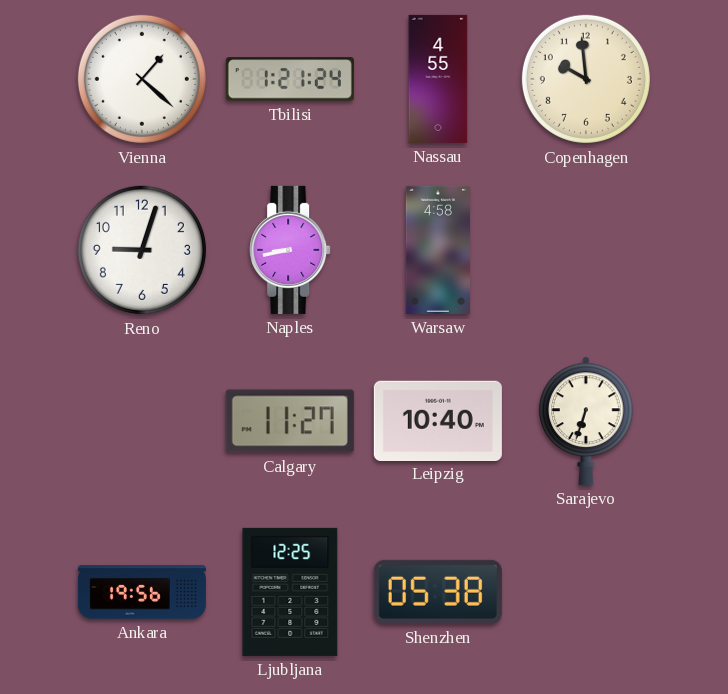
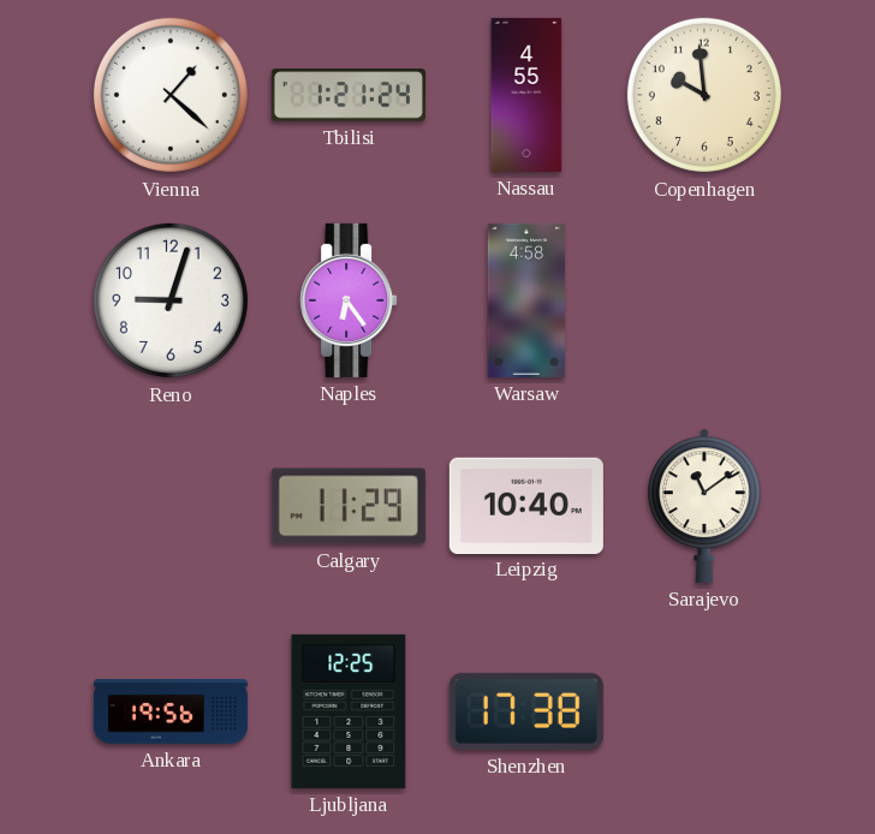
Naples: 8:43 -> 6:24
Calgary: 11:27 -> 11:29
Sarajevo: 6:33 -> 11:09
Shenzhen: 05:38 -> 17:38
